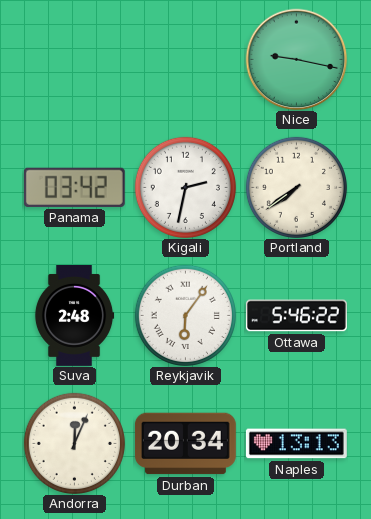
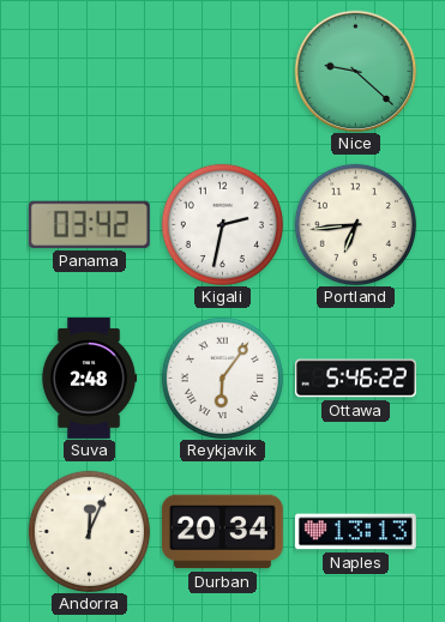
Nice: 9:17 -> 9:22
Portland: 7:39 -> 6:44
